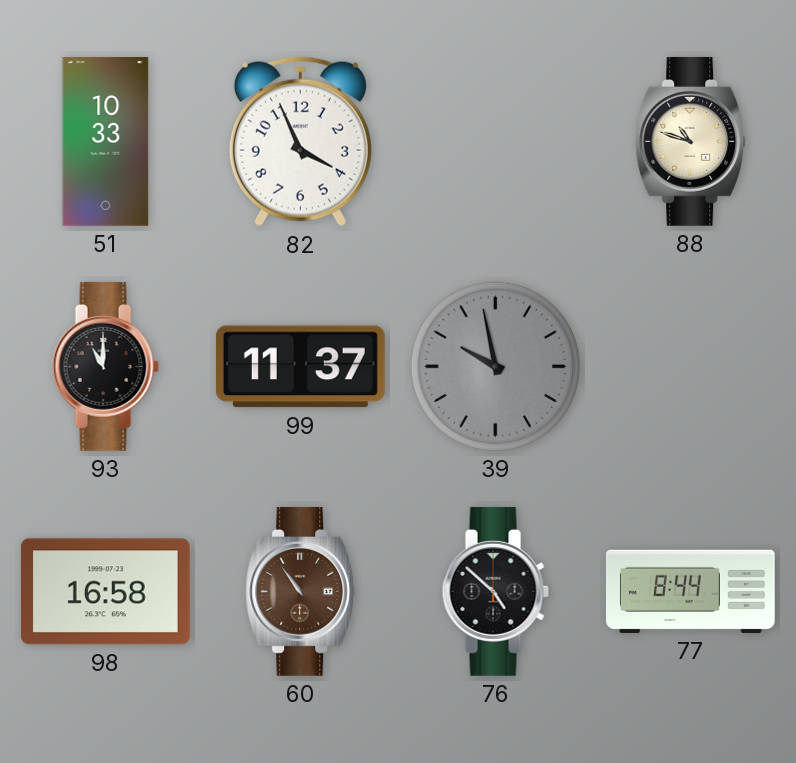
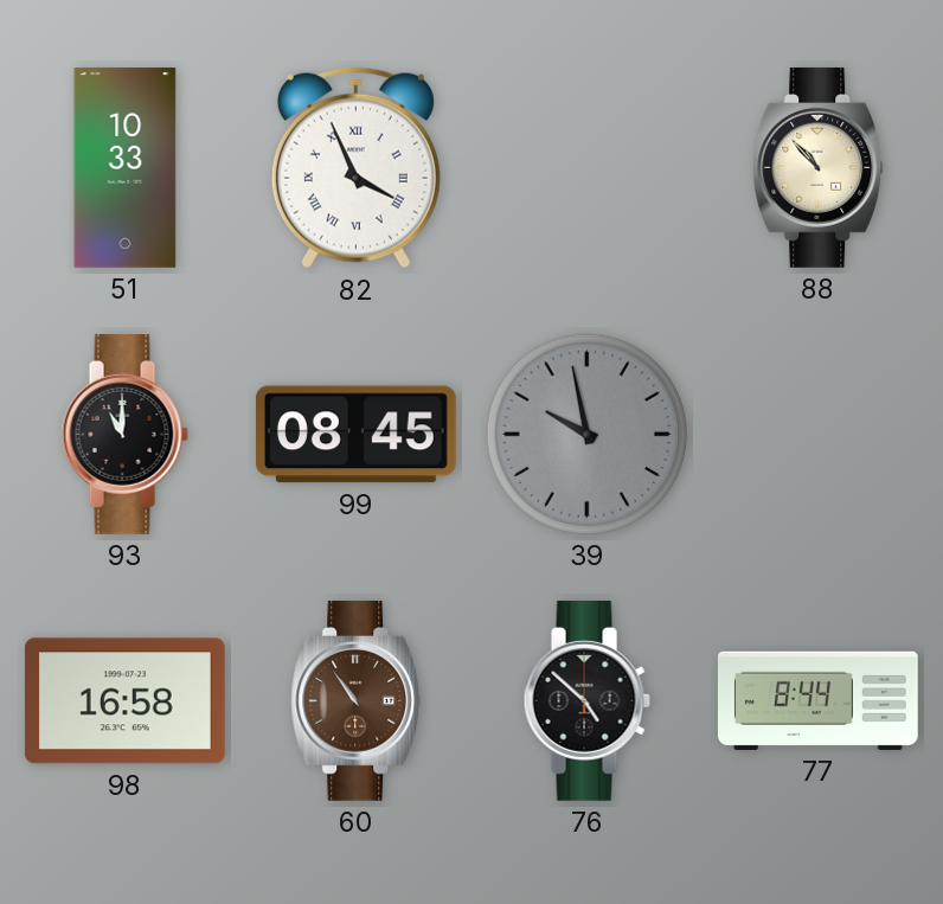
82 numerals: Arabic -> Roman
88: 10:48 -> 10:53
99: 11:37 -> 08:45
